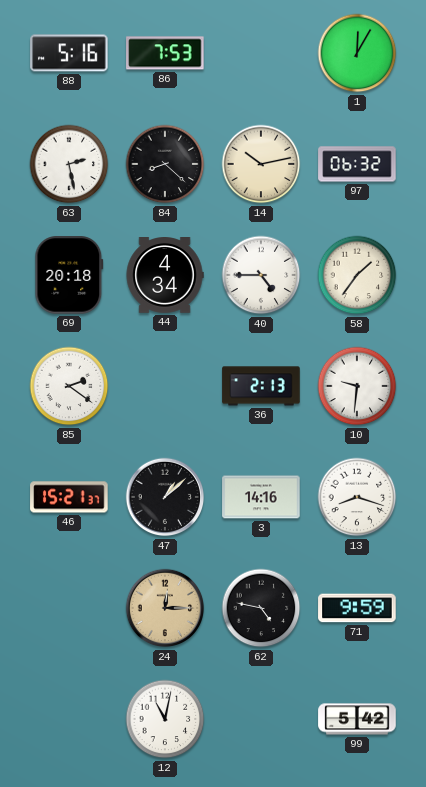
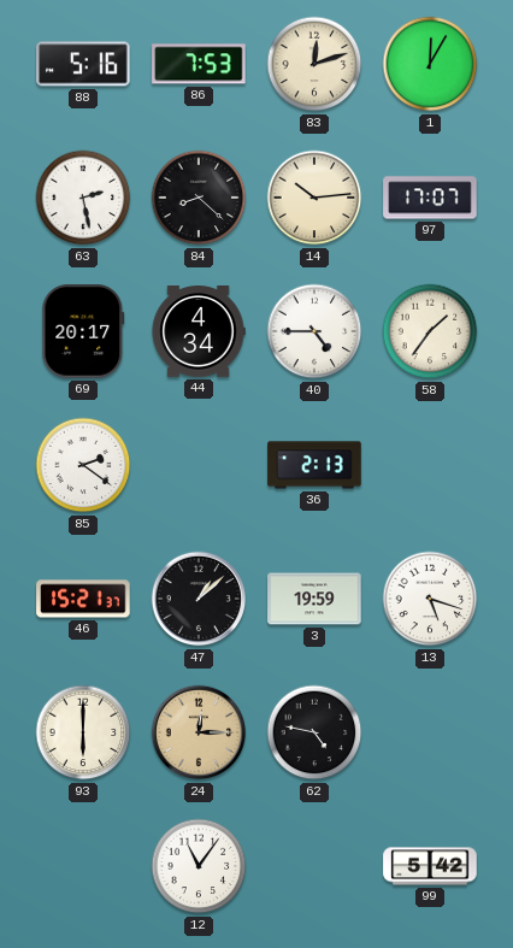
83: none -> 12:12
14: 10:13 -> 10:14
97: 06:32 -> 17:07
69: 20:18 -> 20:17
10: 9:31 -> none
3: 14:16 -> 19:59
13: 8:18 -> 5:18
93: none -> 6:00
71: 9:59 -> none
12: 11:02 -> 11:06
